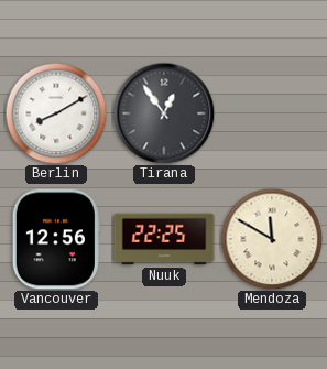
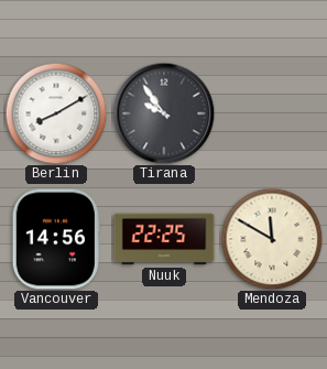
Tirana: 12:54 -> 9:54
Vancouver: 12:56 -> 14:56
